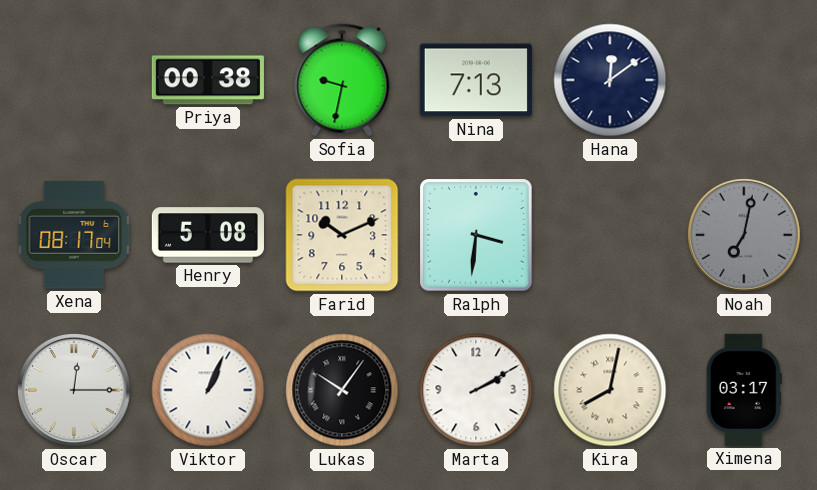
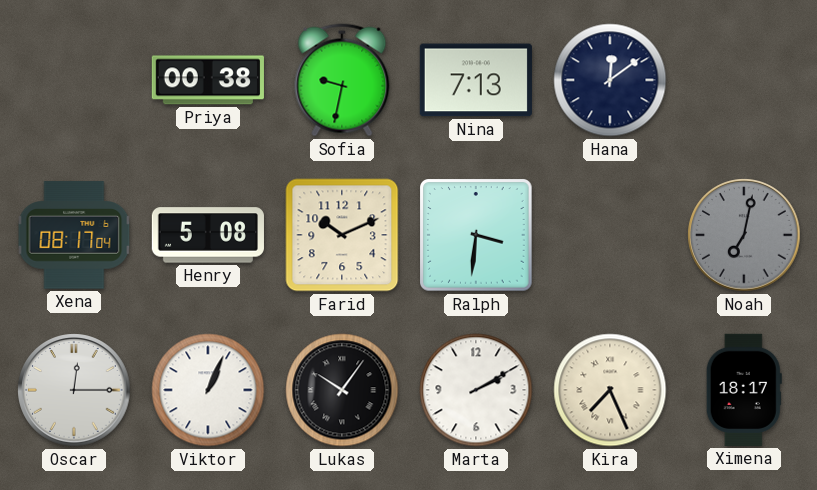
Kira: 8:02 -> 7:26
Ximena: 03:17 -> 18:17
